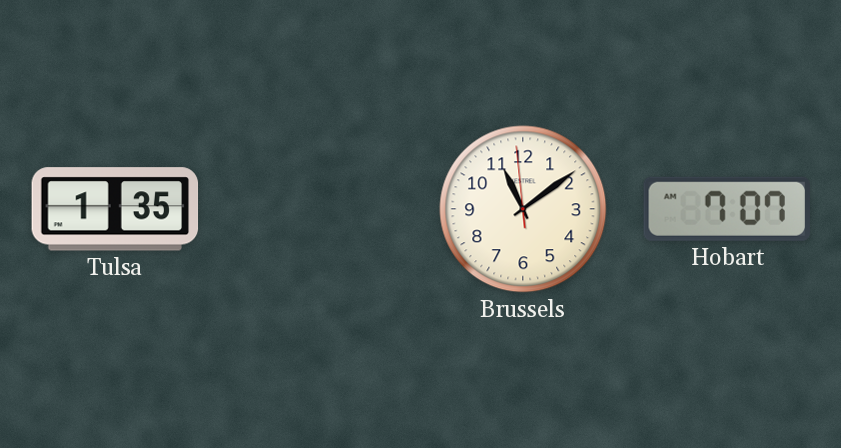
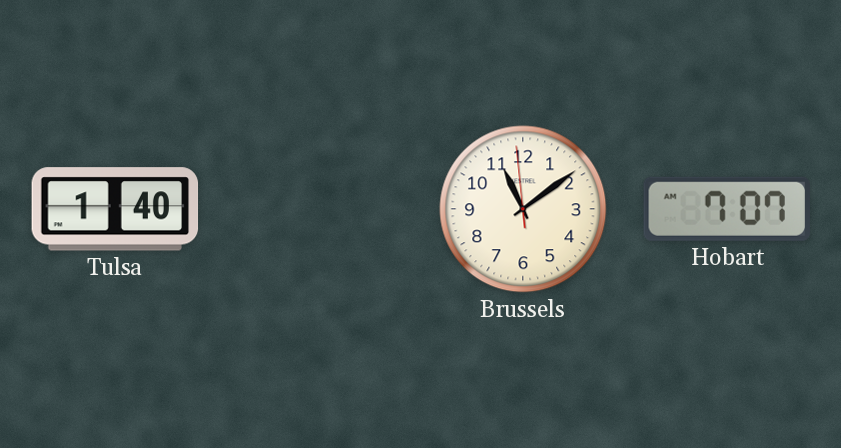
Tulsa: 1:35 -> 1:40
